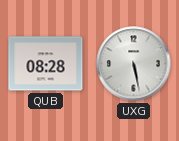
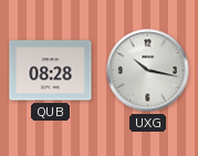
UXG: 5:28 -> 10:17
